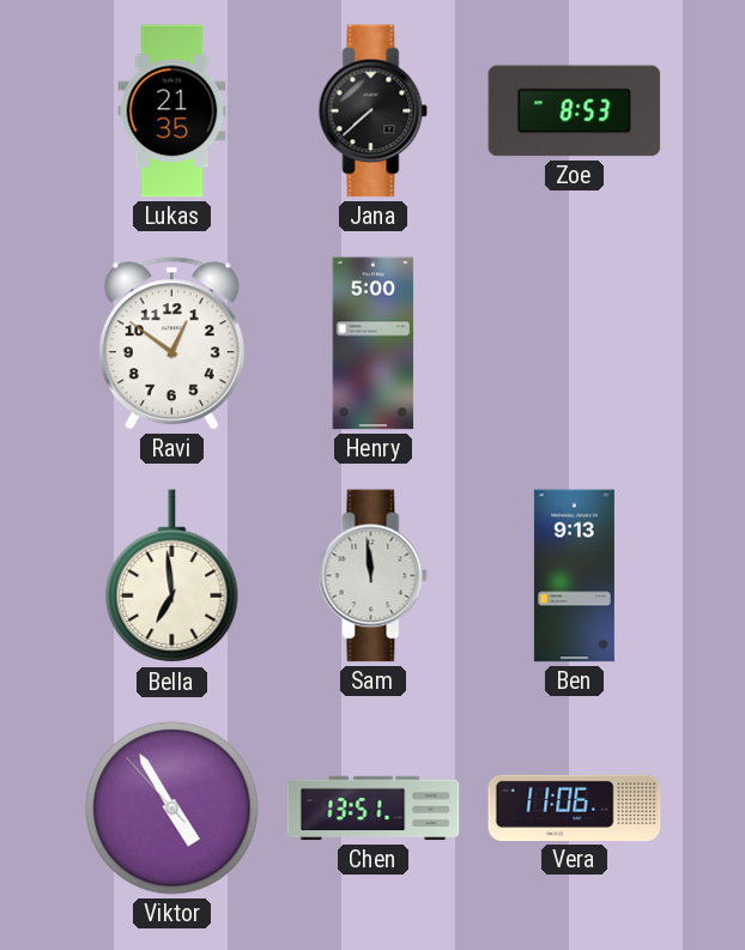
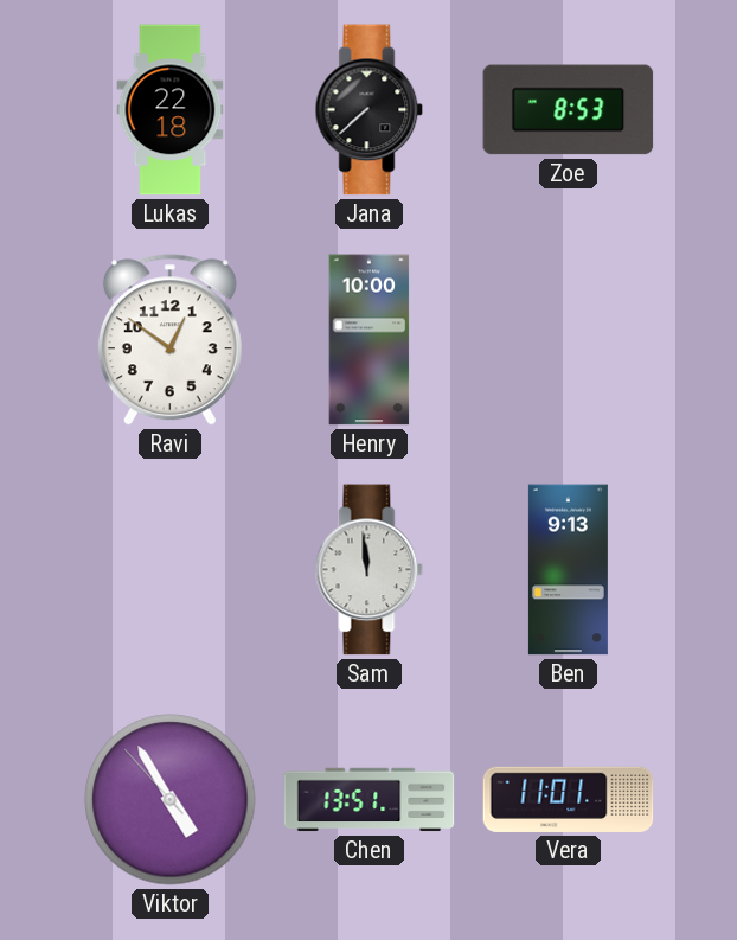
Lukas: 21:35 -> 22:18
Henry: 5:00 -> 10:00
Bella: 6:59 -> none
Vera: 11:06 -> 11:01
